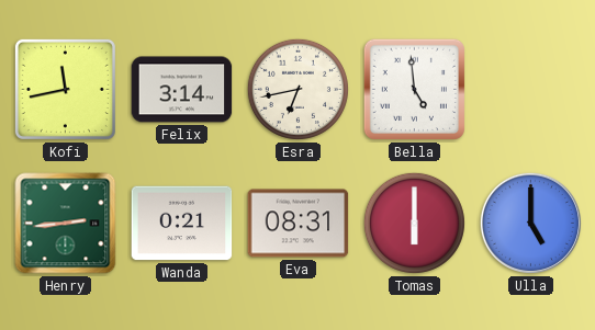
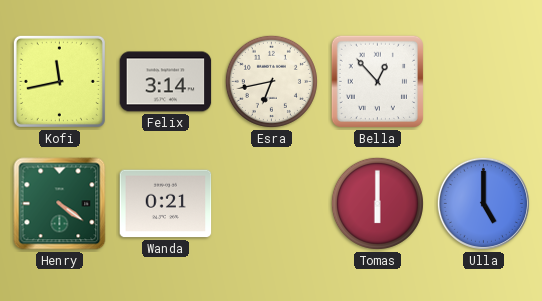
Bella: 4:59 -> 12:53
Henry: 2:44 -> 4:21
Eva: 08:31 -> none
